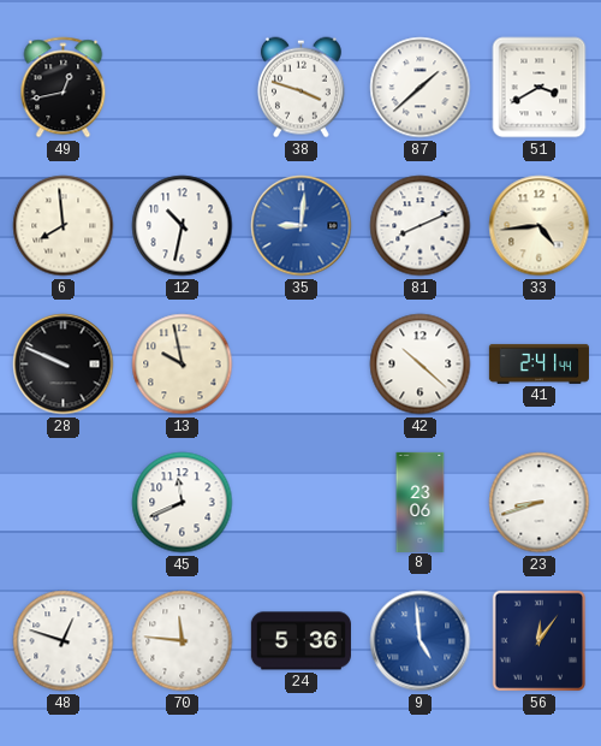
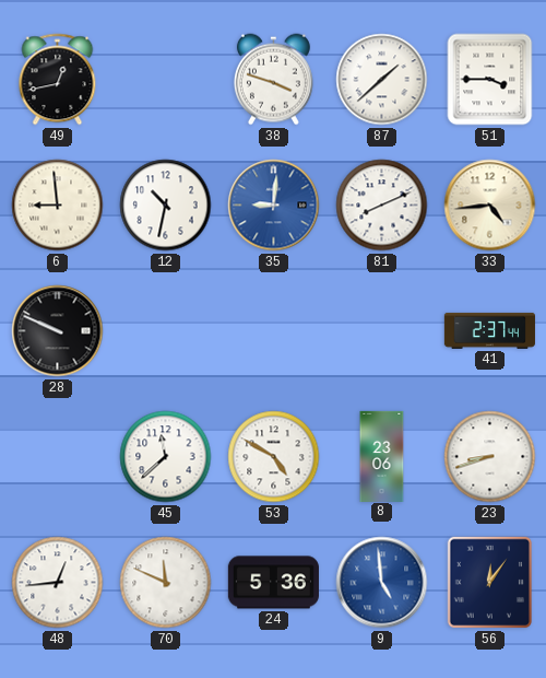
51: 3:40 -> 3:45
6: 7:59 -> 8:59
13: 9:58 -> none
42: 10:22 -> none
41: 2:41 -> 2:37
45: 11:41 -> 11:38
53: none -> 4:50
48: 12:48 -> 12:44
70: 11:46 -> 11:49
